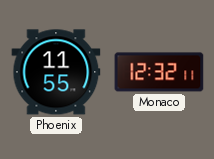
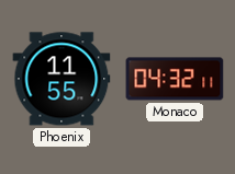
Monaco: 12:32 -> 04:32
